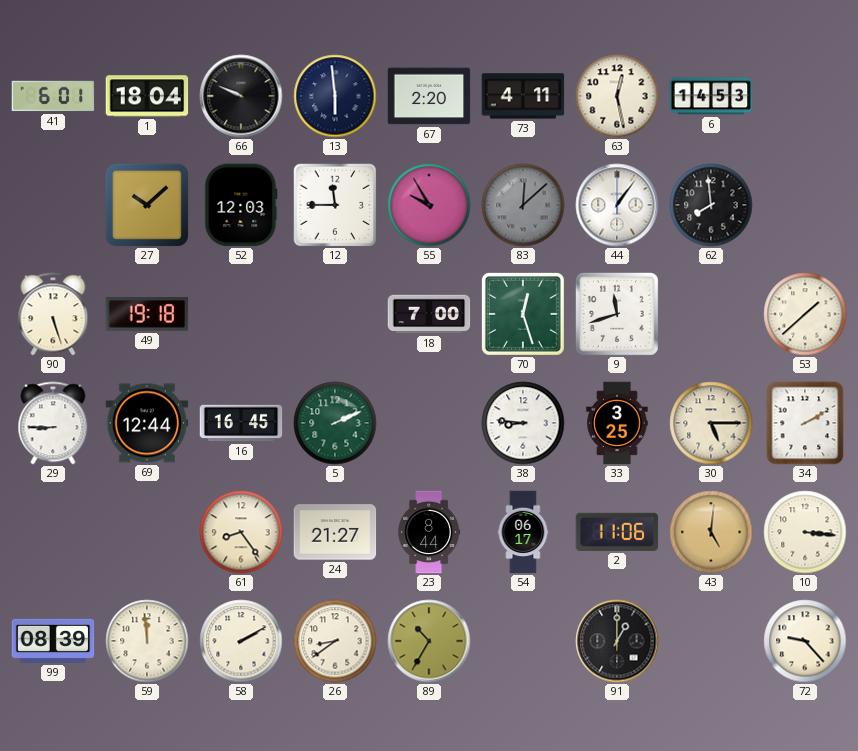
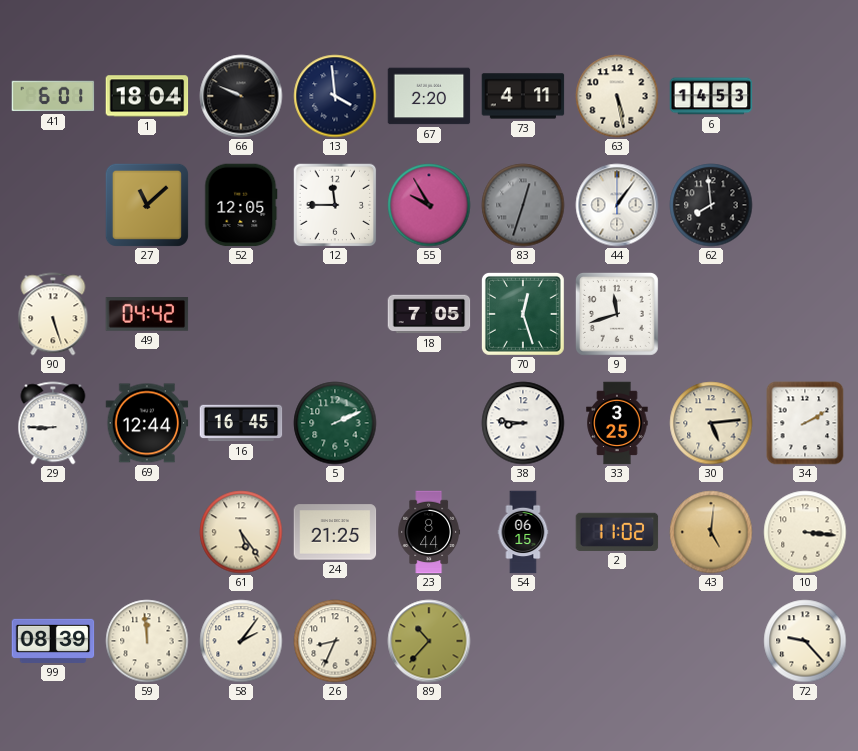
13: 5:59 -> 3:59
63: 12:28 -> 5:28
27: 10:08 -> 11:08
52: 12:03 -> 12:05
83: 12:08 -> 12:33
49: 19:18 -> 04:42
18: 7:00 -> 7:05
53: 1:38 -> none
30: 5:15 -> 5:14
61: 8:24 -> 5:24
24: 21:27 -> 21:25
54: 06:17 -> 06:15
2: 11:06 -> 11:02
58: 2:10 -> 2:06
26: 8:39 -> 8:34
89: 10:35 -> 10:37
91: 1:00 -> none
